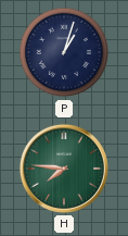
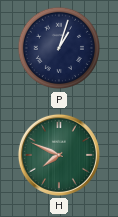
H: 7:46 -> 7:49
